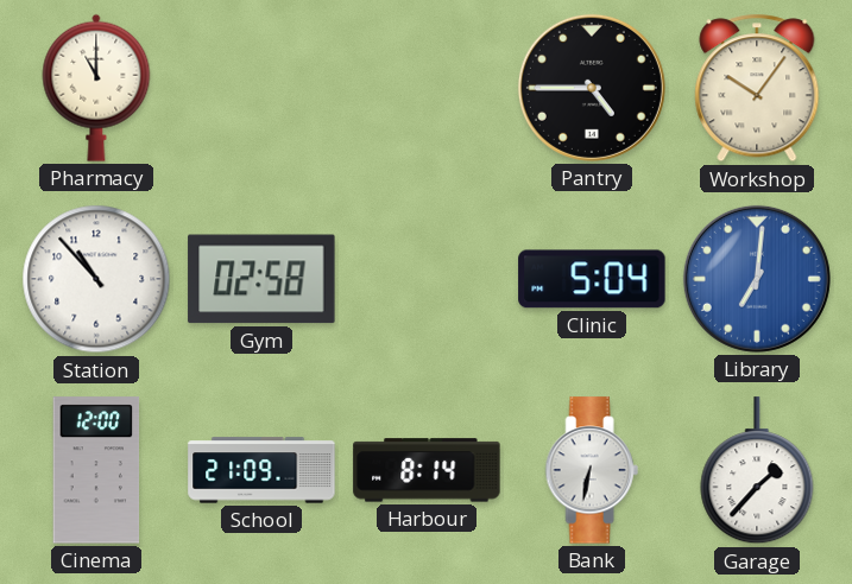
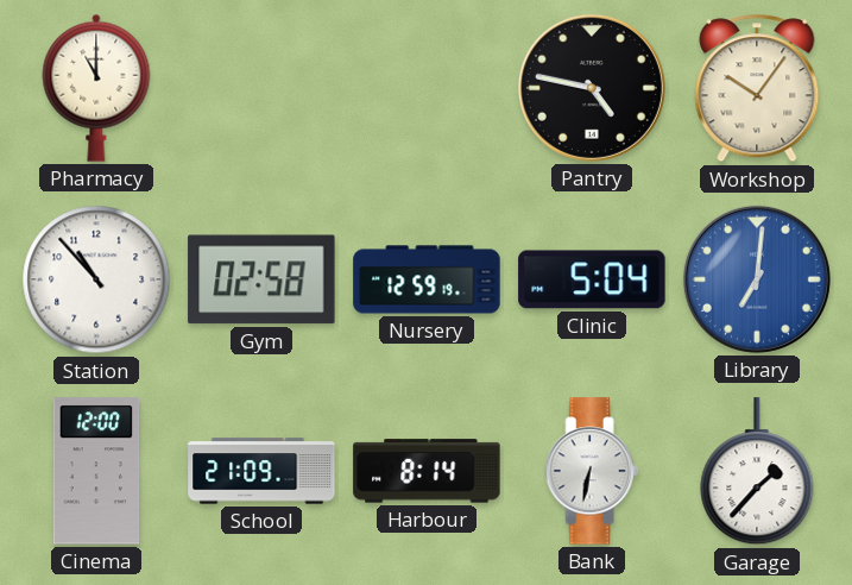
Pantry: 4:45 -> 4:47
Nursery: none -> 12:59
